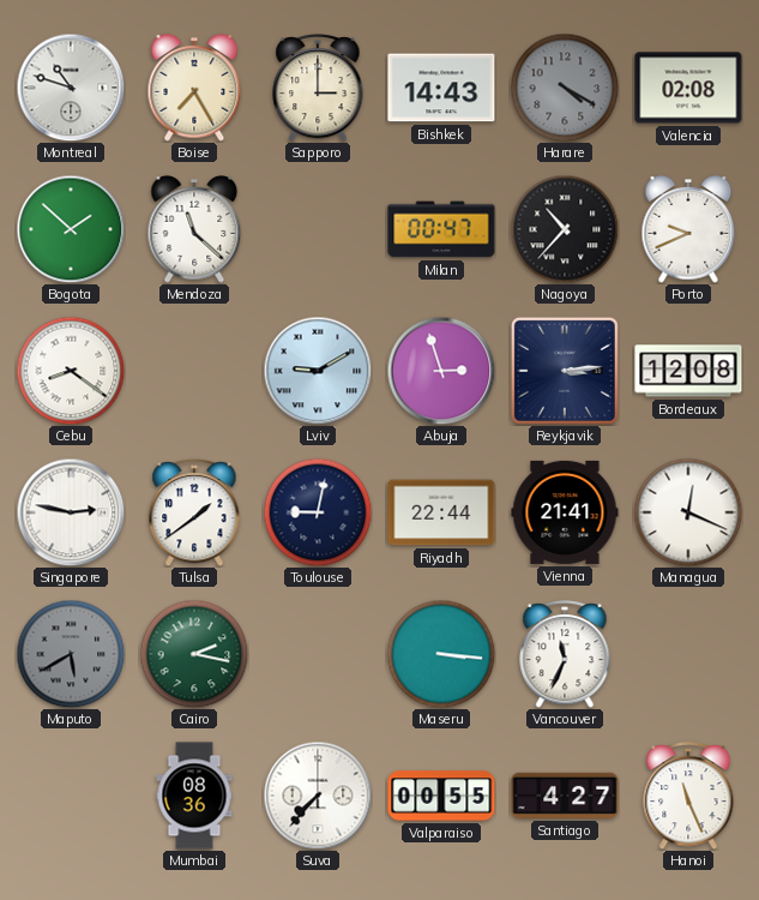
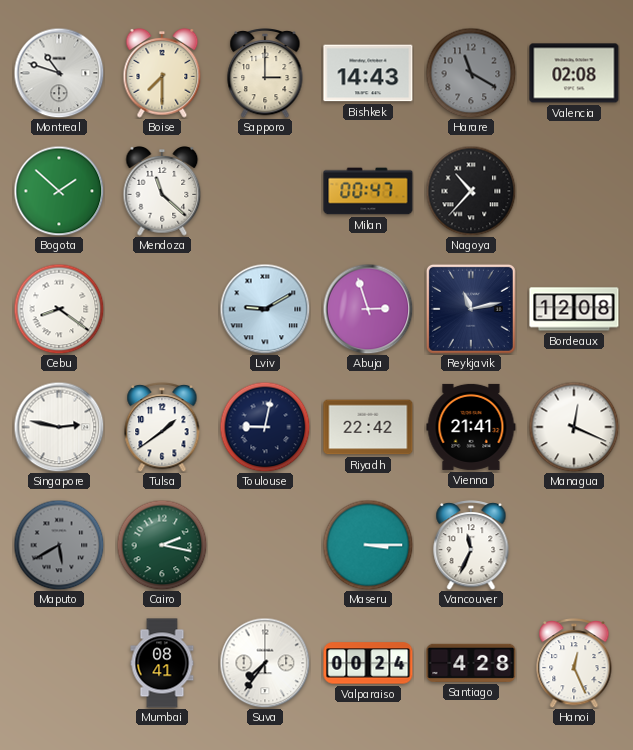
Boise: 7:25 -> 7:30
Harare: 4:20 -> 11:20
Porto: 9:41 -> none
Reykjavik: 3:14 -> 11:13
Riyadh: 22:44 -> 22:42
Maseru: 3:16 -> 3:15
Mumbai: 08:36 -> 08:41
Suva: 7:37 -> 7:36
Valparaiso: 00:55 -> 00:24
Santiago: 4:27 -> 4:28
Hanoi: 11:26 -> 12:26
